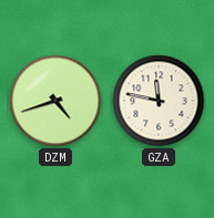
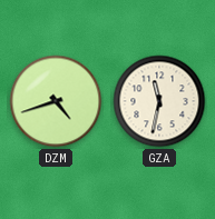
GZA: 11:47 -> 11:32
